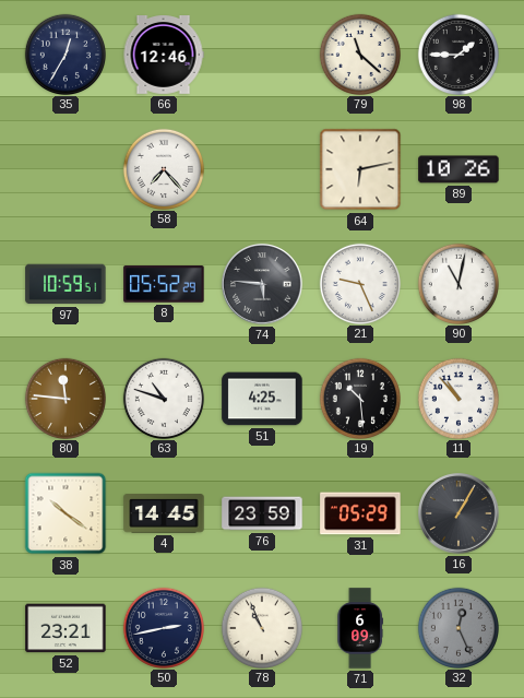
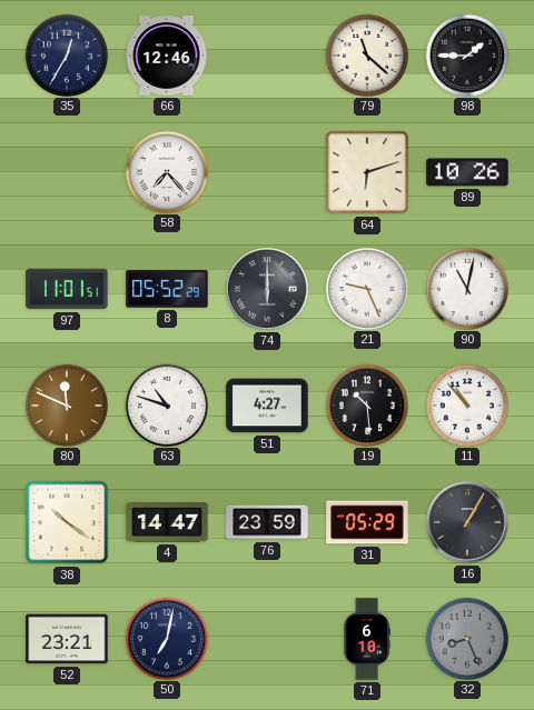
64: 6:13 -> 6:12
97: 10:59 -> 11:01
74: 5:46 -> 6:00
80: 11:46 -> 11:49
51: 4:25 -> 4:27
4: 14:45 -> 14:47
50: 2:43 -> 7:02
78: 10:56 -> none
71: 6:09 -> 6:10
32: 12:26 -> 8:26
